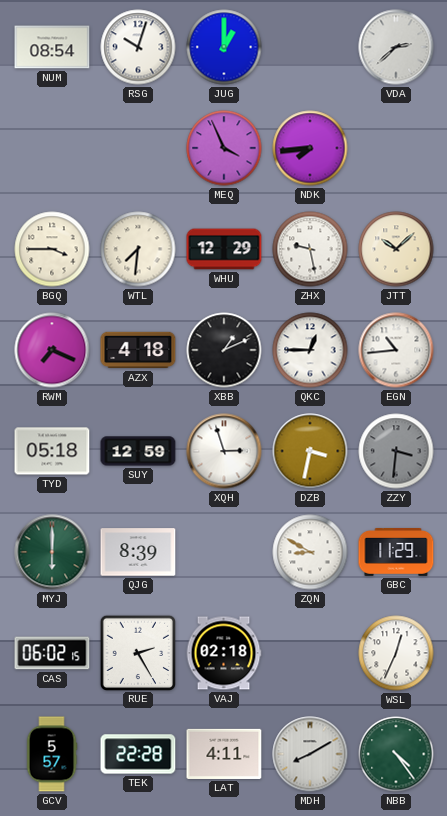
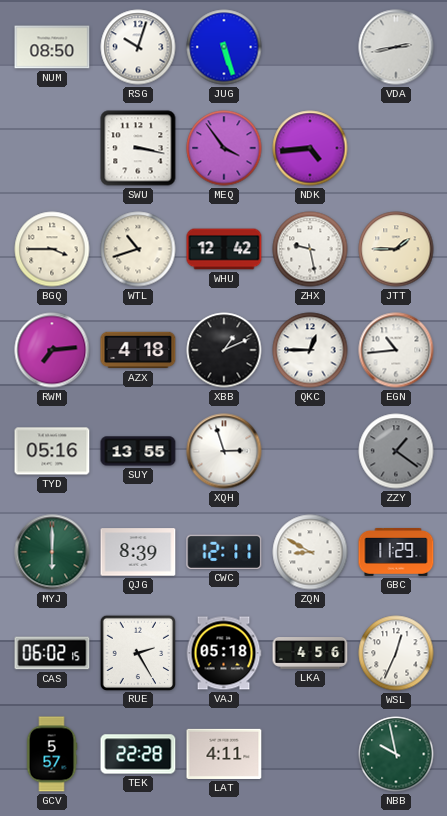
NUM: 08:54 -> 08:50
JUG: 1:00 -> 5:27
VDA: 2:38 -> 2:43
SWU: none -> 3:17
MEQ: 3:56 -> 3:54
NDK: 7:44 -> 4:44
WTL: 7:31 -> 10:42
WHU: 12:29 -> 12:42
JTT: 10:08 -> 1:45
RWM: 7:19 -> 7:14
TYD: 05:18 -> 05:16
SUY: 12:59 -> 13:55
DZB: 3:32 -> none
ZZY: 3:31 -> 1:21
CWC: none -> 12:11
VAJ: 02:18 -> 05:18
LKA: none -> 4:56
MDH: 8:10 -> none
NBB: 4:24 -> 9:58
